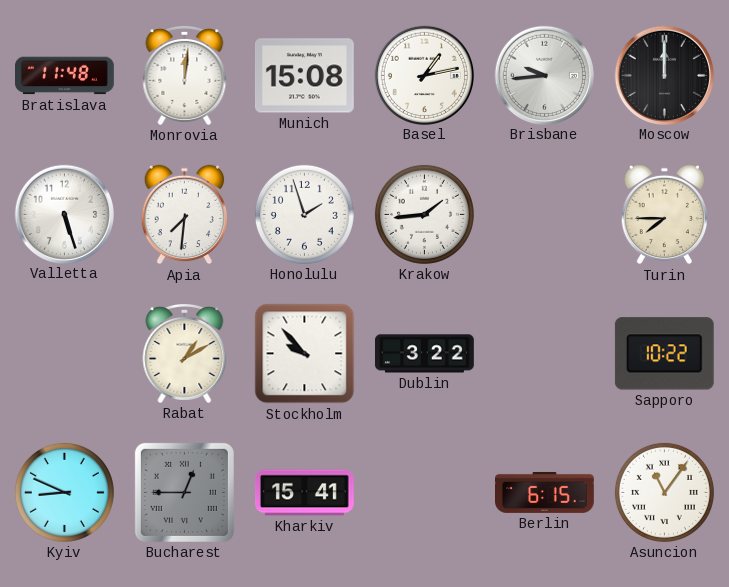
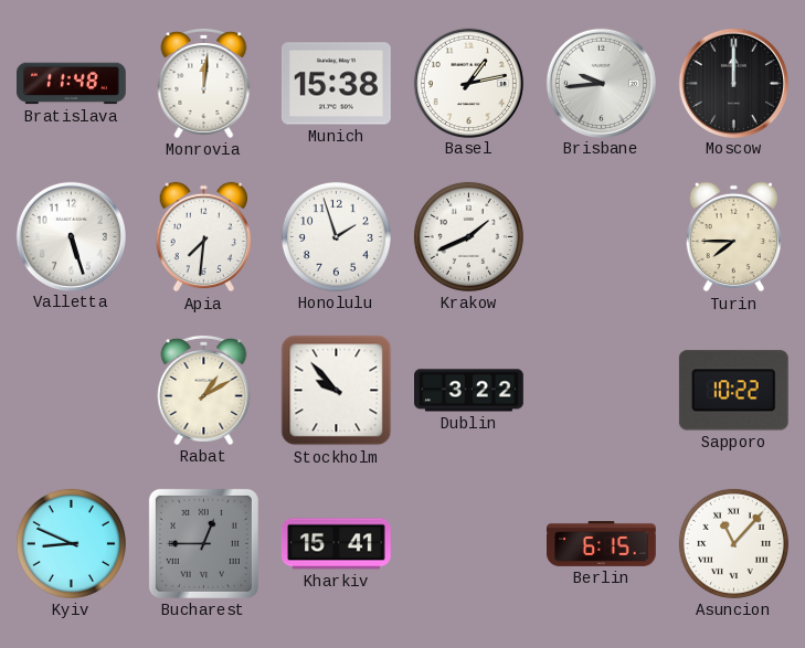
Munich: 15:08 -> 15:38
Krakow: 1:44 -> 1:41
Asuncion: 11:06 -> 11:07
